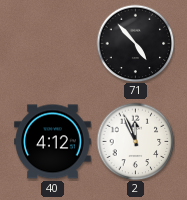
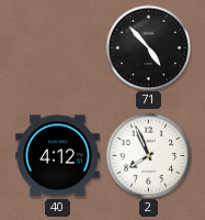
2: 11:56 -> 7:56
